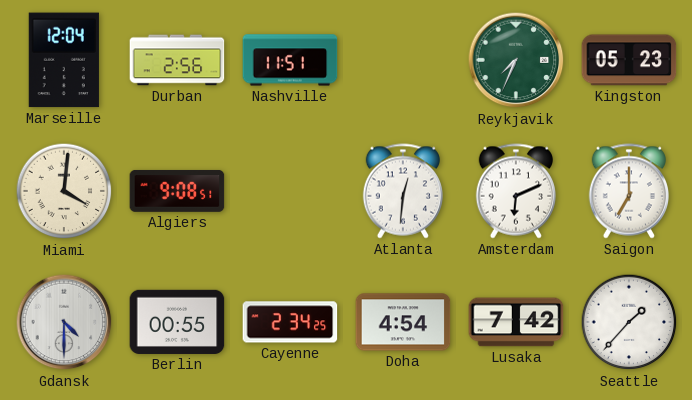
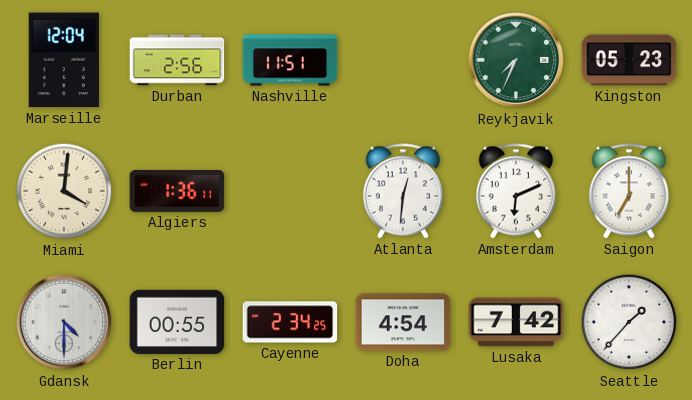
Algiers: 9:08 -> 1:36
